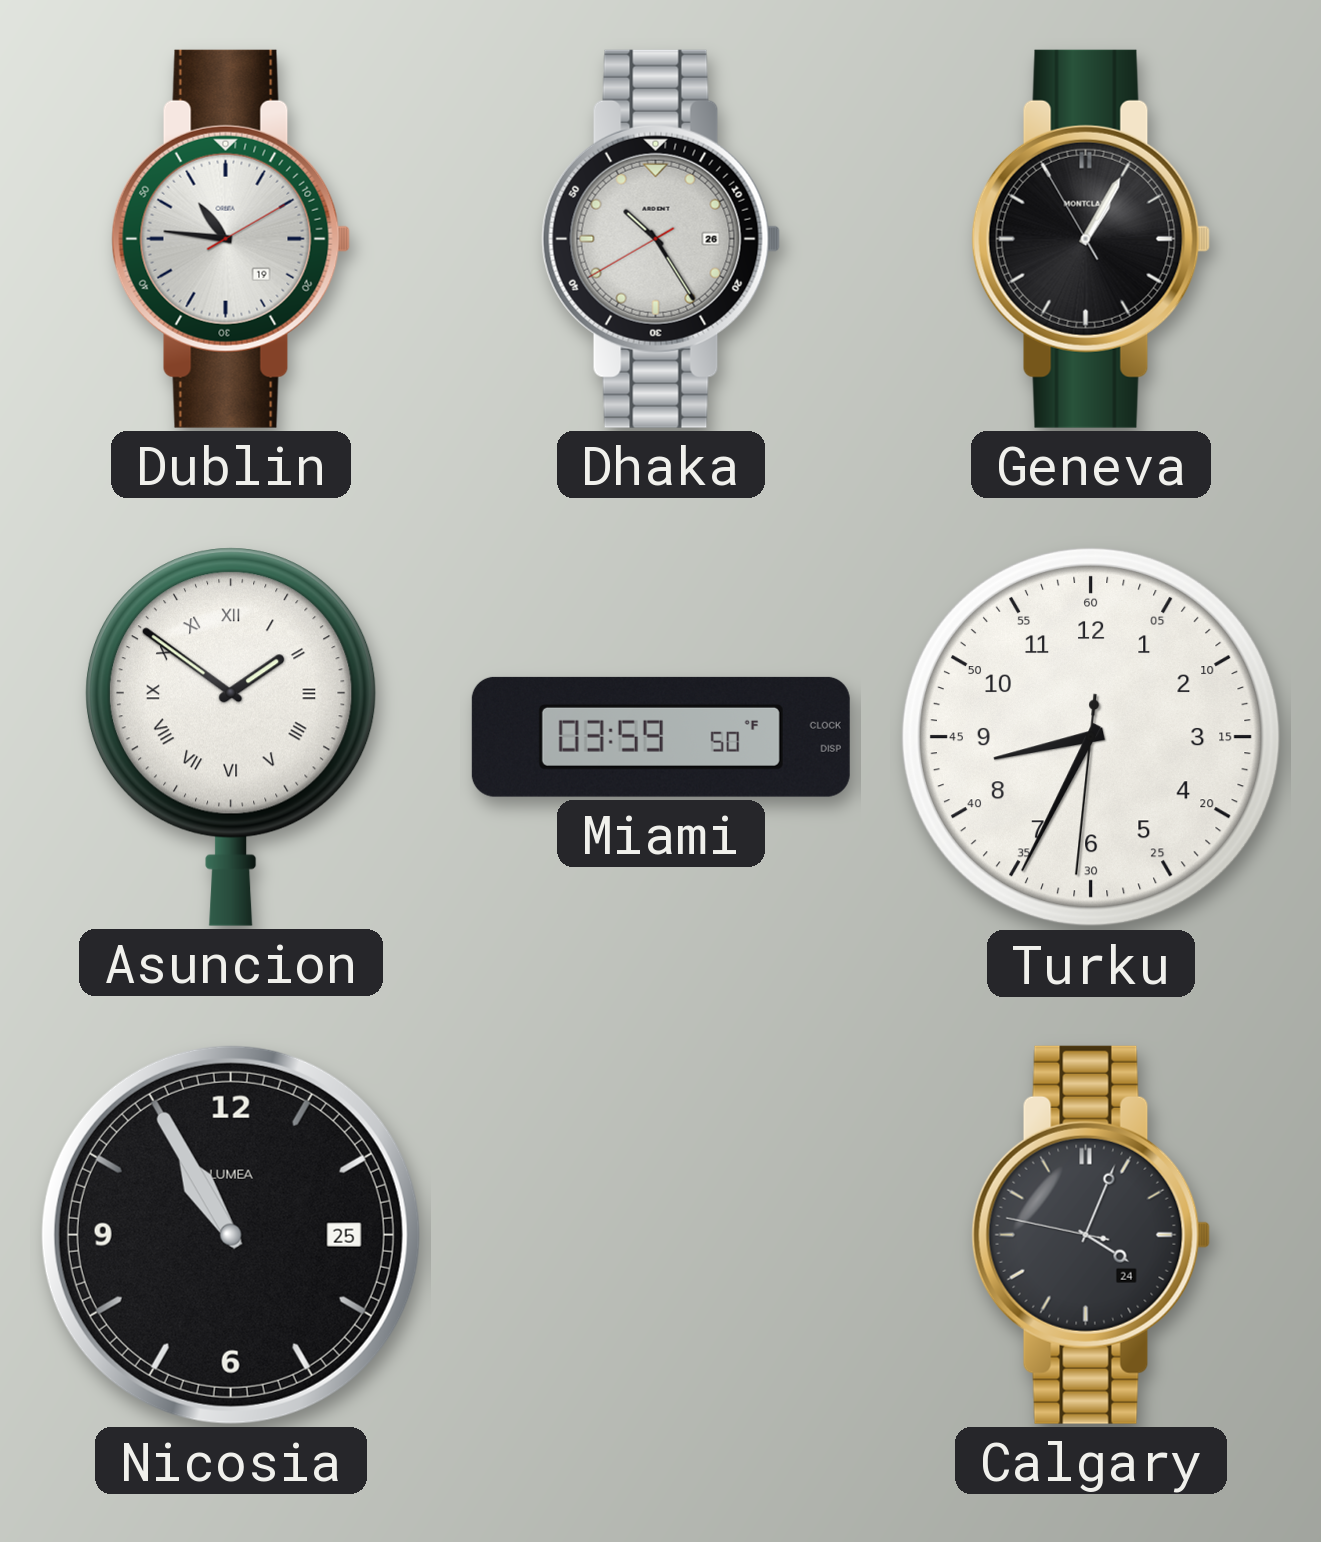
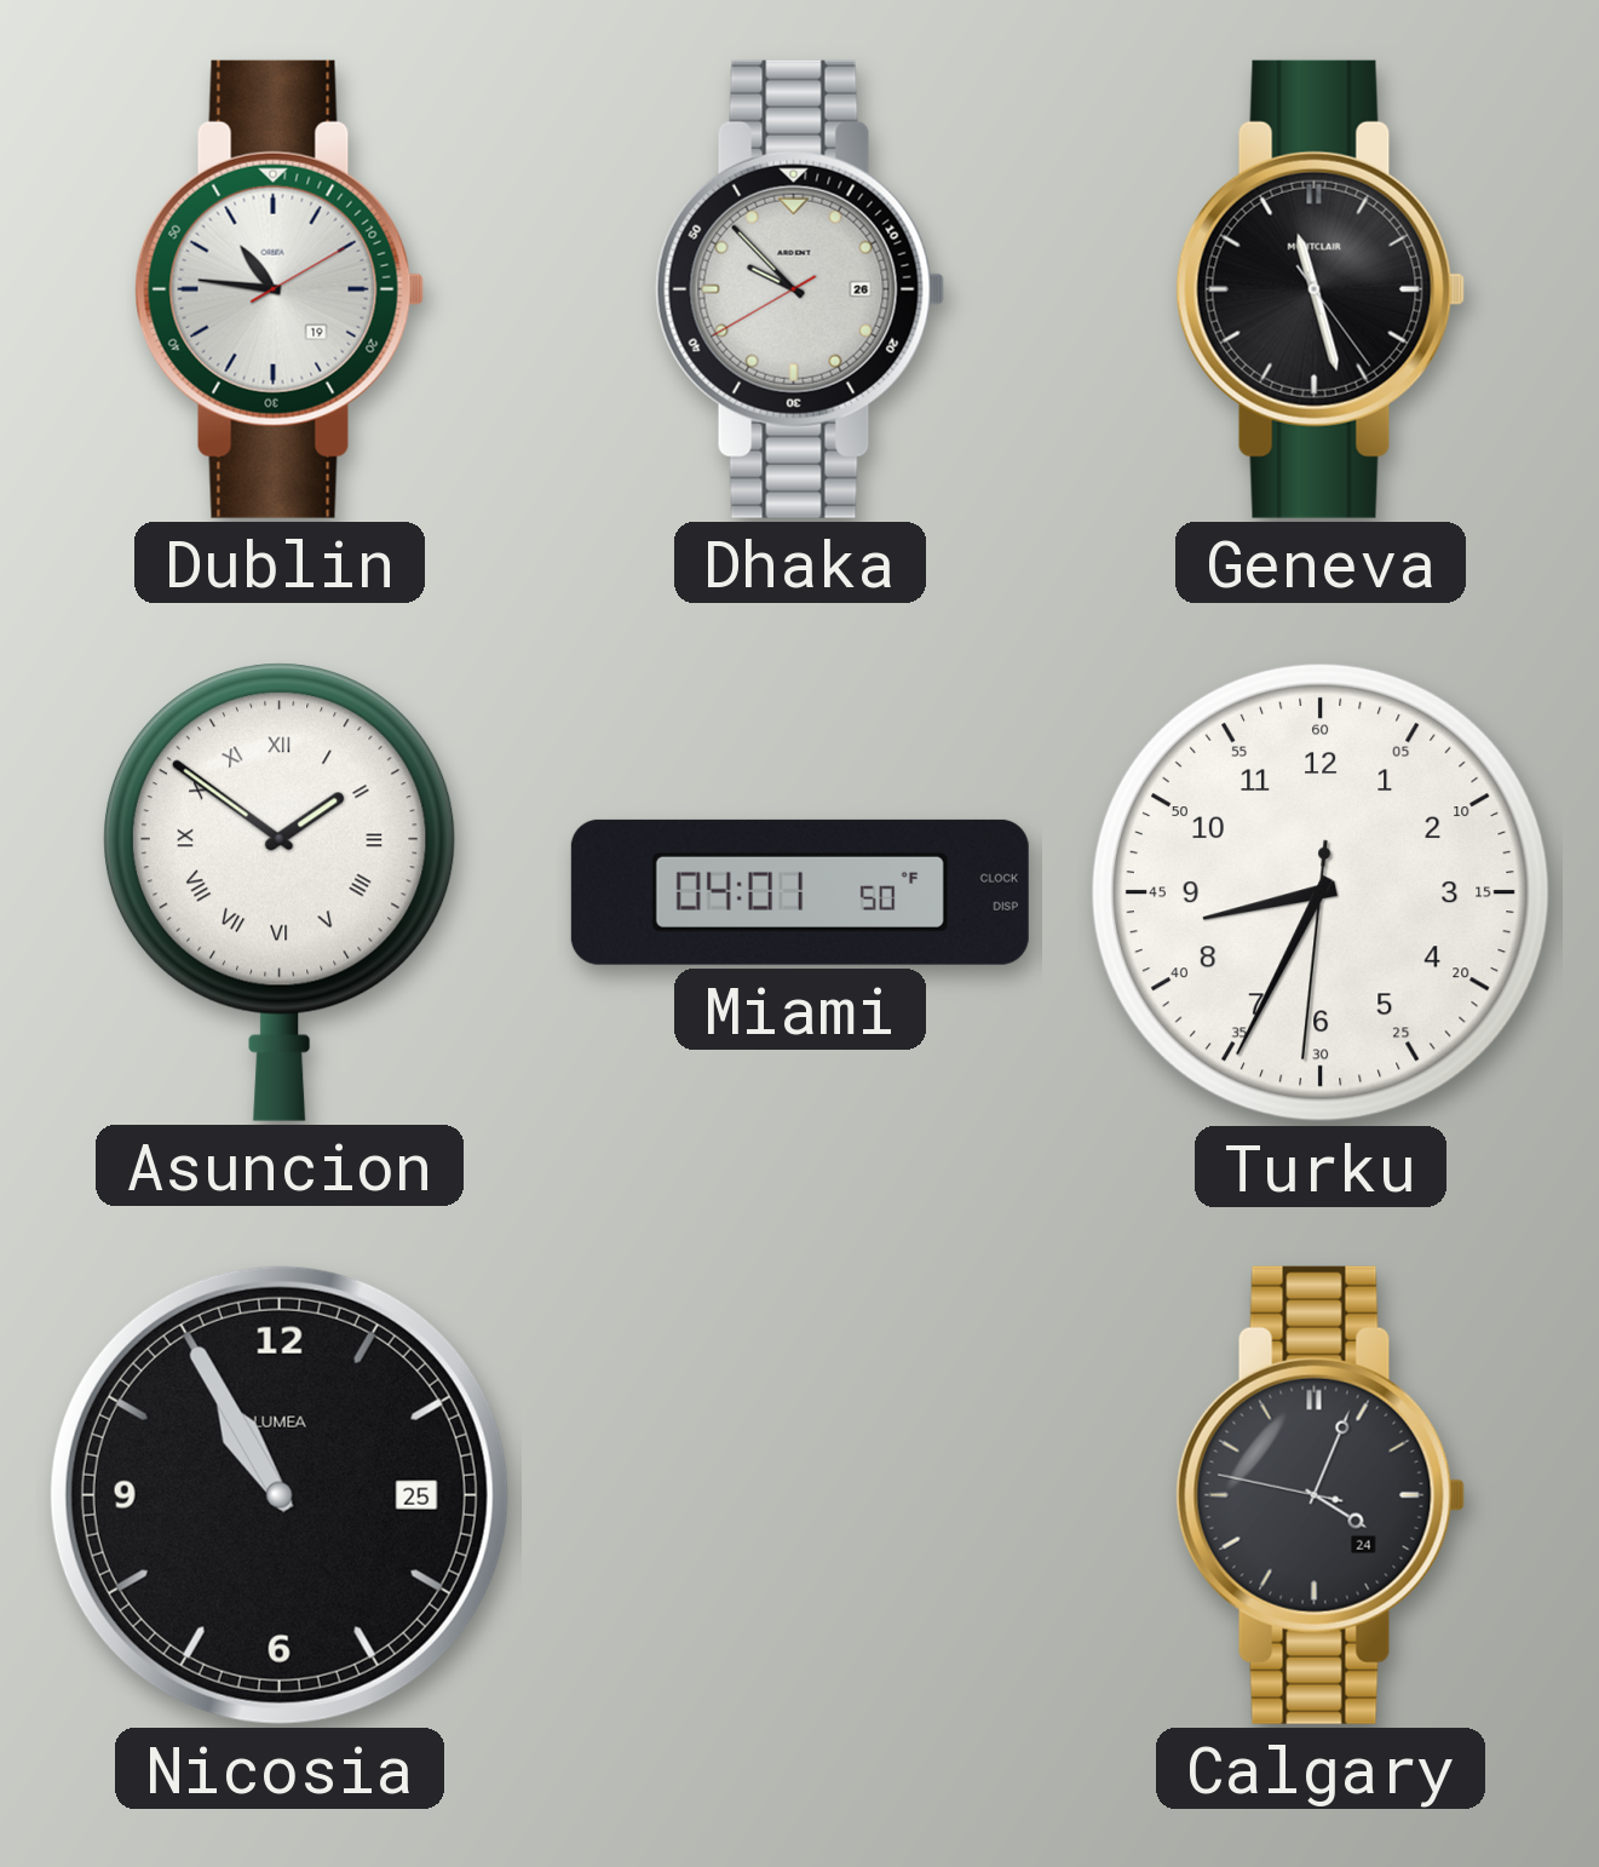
Dhaka: 10:24 -> 9:52
Geneva: 1:04 -> 11:27
Miami: 03:59 -> 04:01
